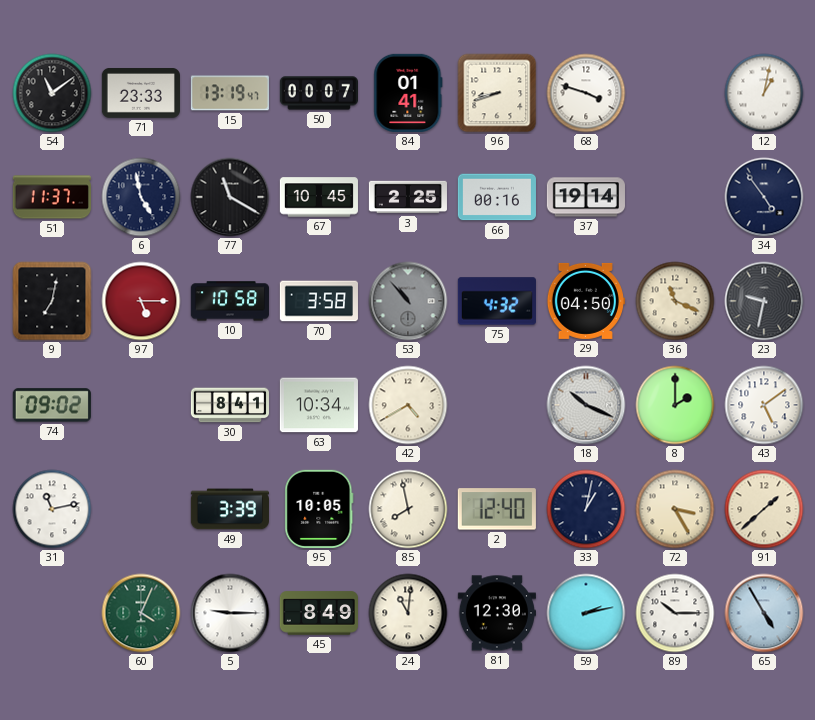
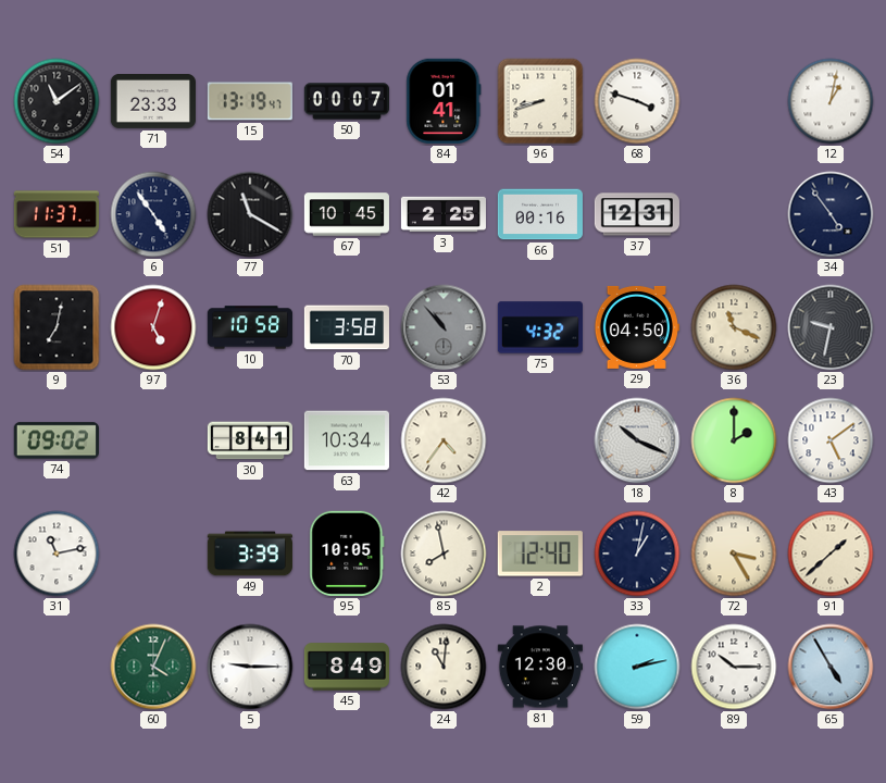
6: 4:58 -> 4:54
37: 19:14 -> 12:31
97: 5:15 -> 5:03
42: 4:40 -> 4:36
